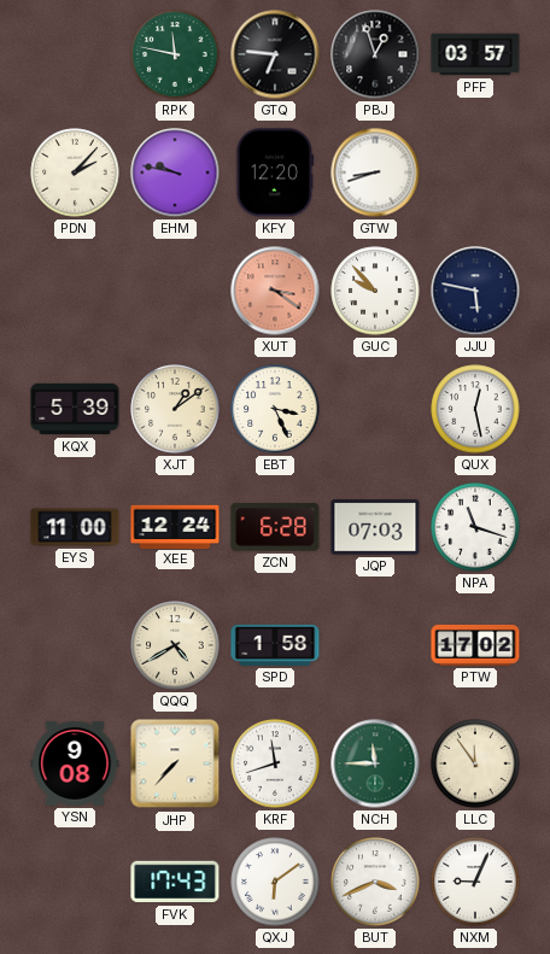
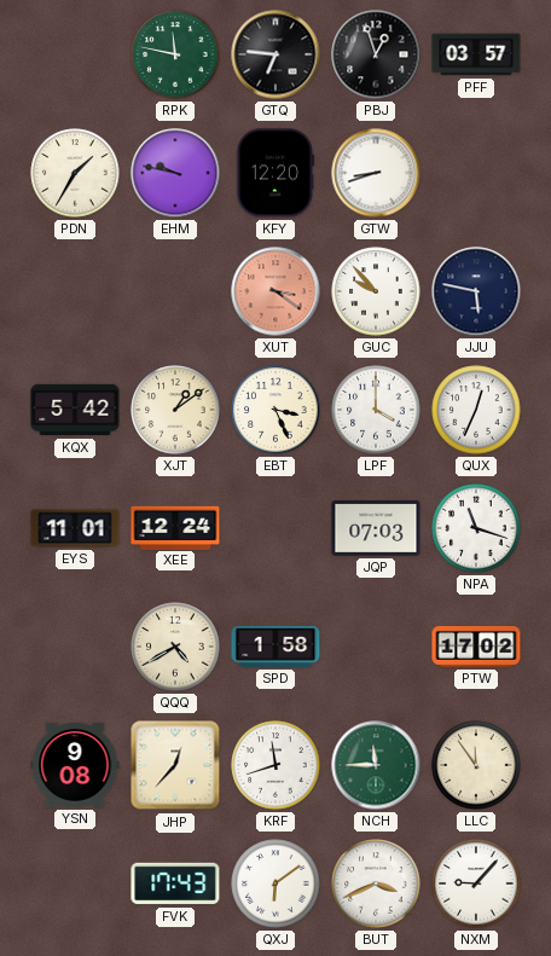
PDN: 2:07 -> 1:35
KQX: 5:39 -> 5:42
LPF: none -> 4:00
QUX: 12:28 -> 12:34
EYS: 11:00 -> 11:01
ZCN: 6:28 -> none
JHP: 7:37 -> 12:37
NXM: 9:04 -> 9:07
